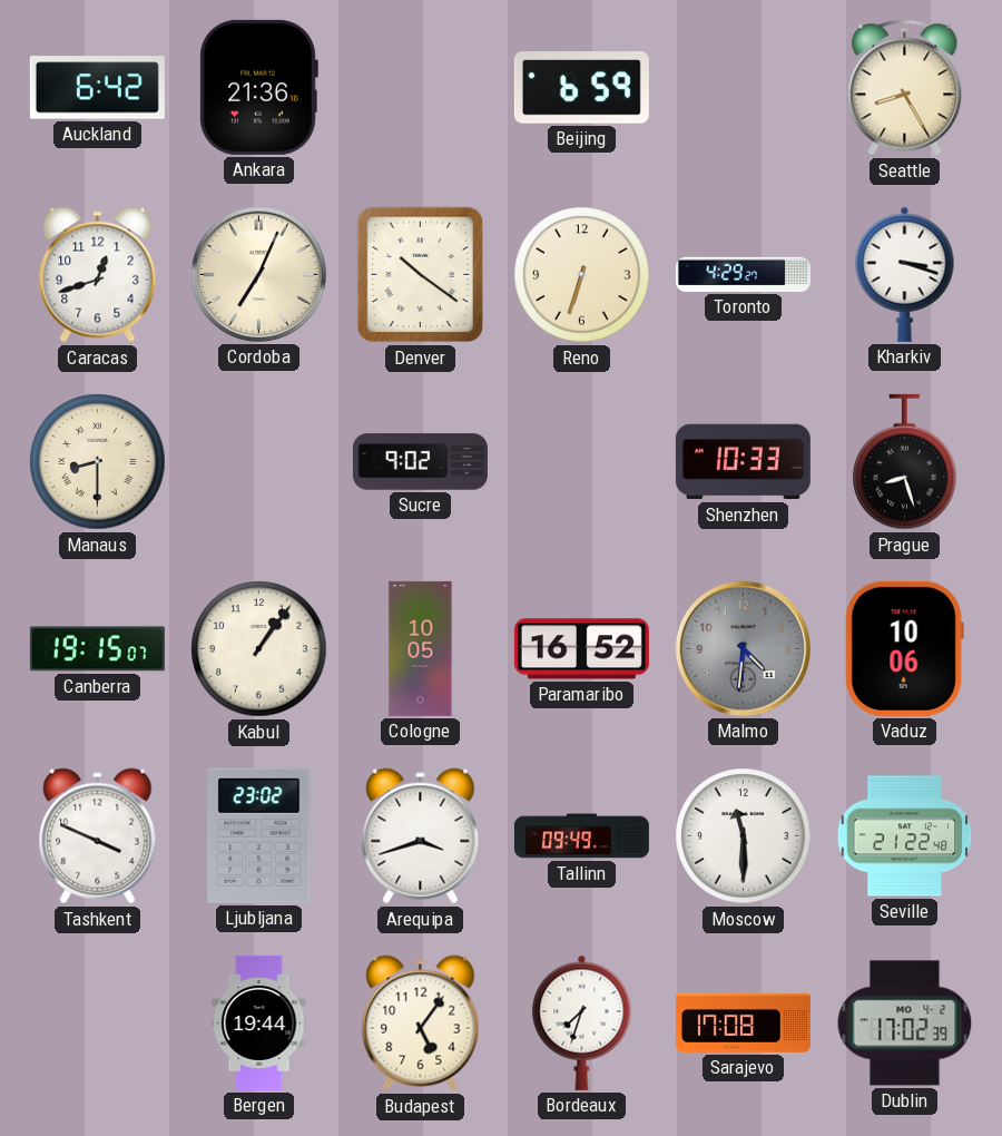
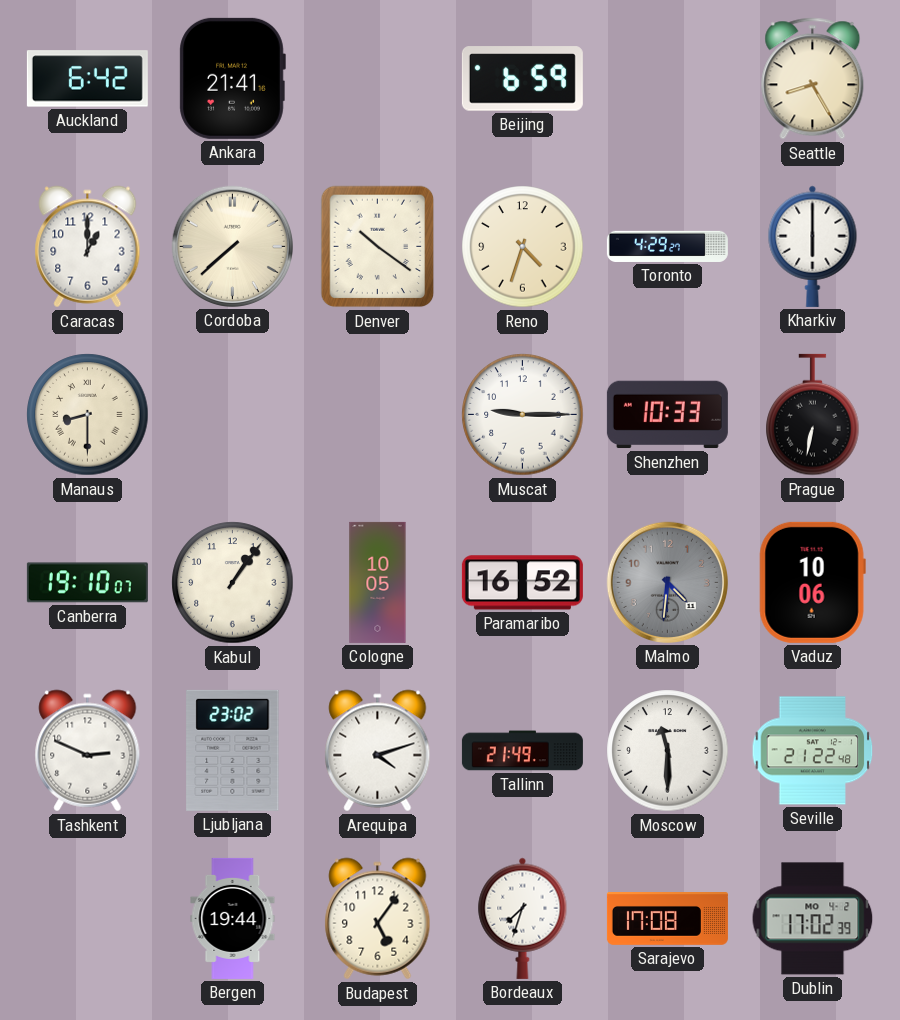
Ankara: 21:36 -> 21:41
Caracas: 12:42 -> 1:00
Cordoba: 7:04 -> 7:38
Reno: 6:33 -> 4:33
Kharkiv: 3:18 -> 6:00
Sucre: 9:02 -> none
Muscat: none -> 9:15
Prague: 8:27 -> 6:32
Canberra: 19:15 -> 19:10
Tashkent: 3:49 -> 2:49
Arequipa: 3:42 -> 4:12
Tallinn: 09:49 -> 21:49
